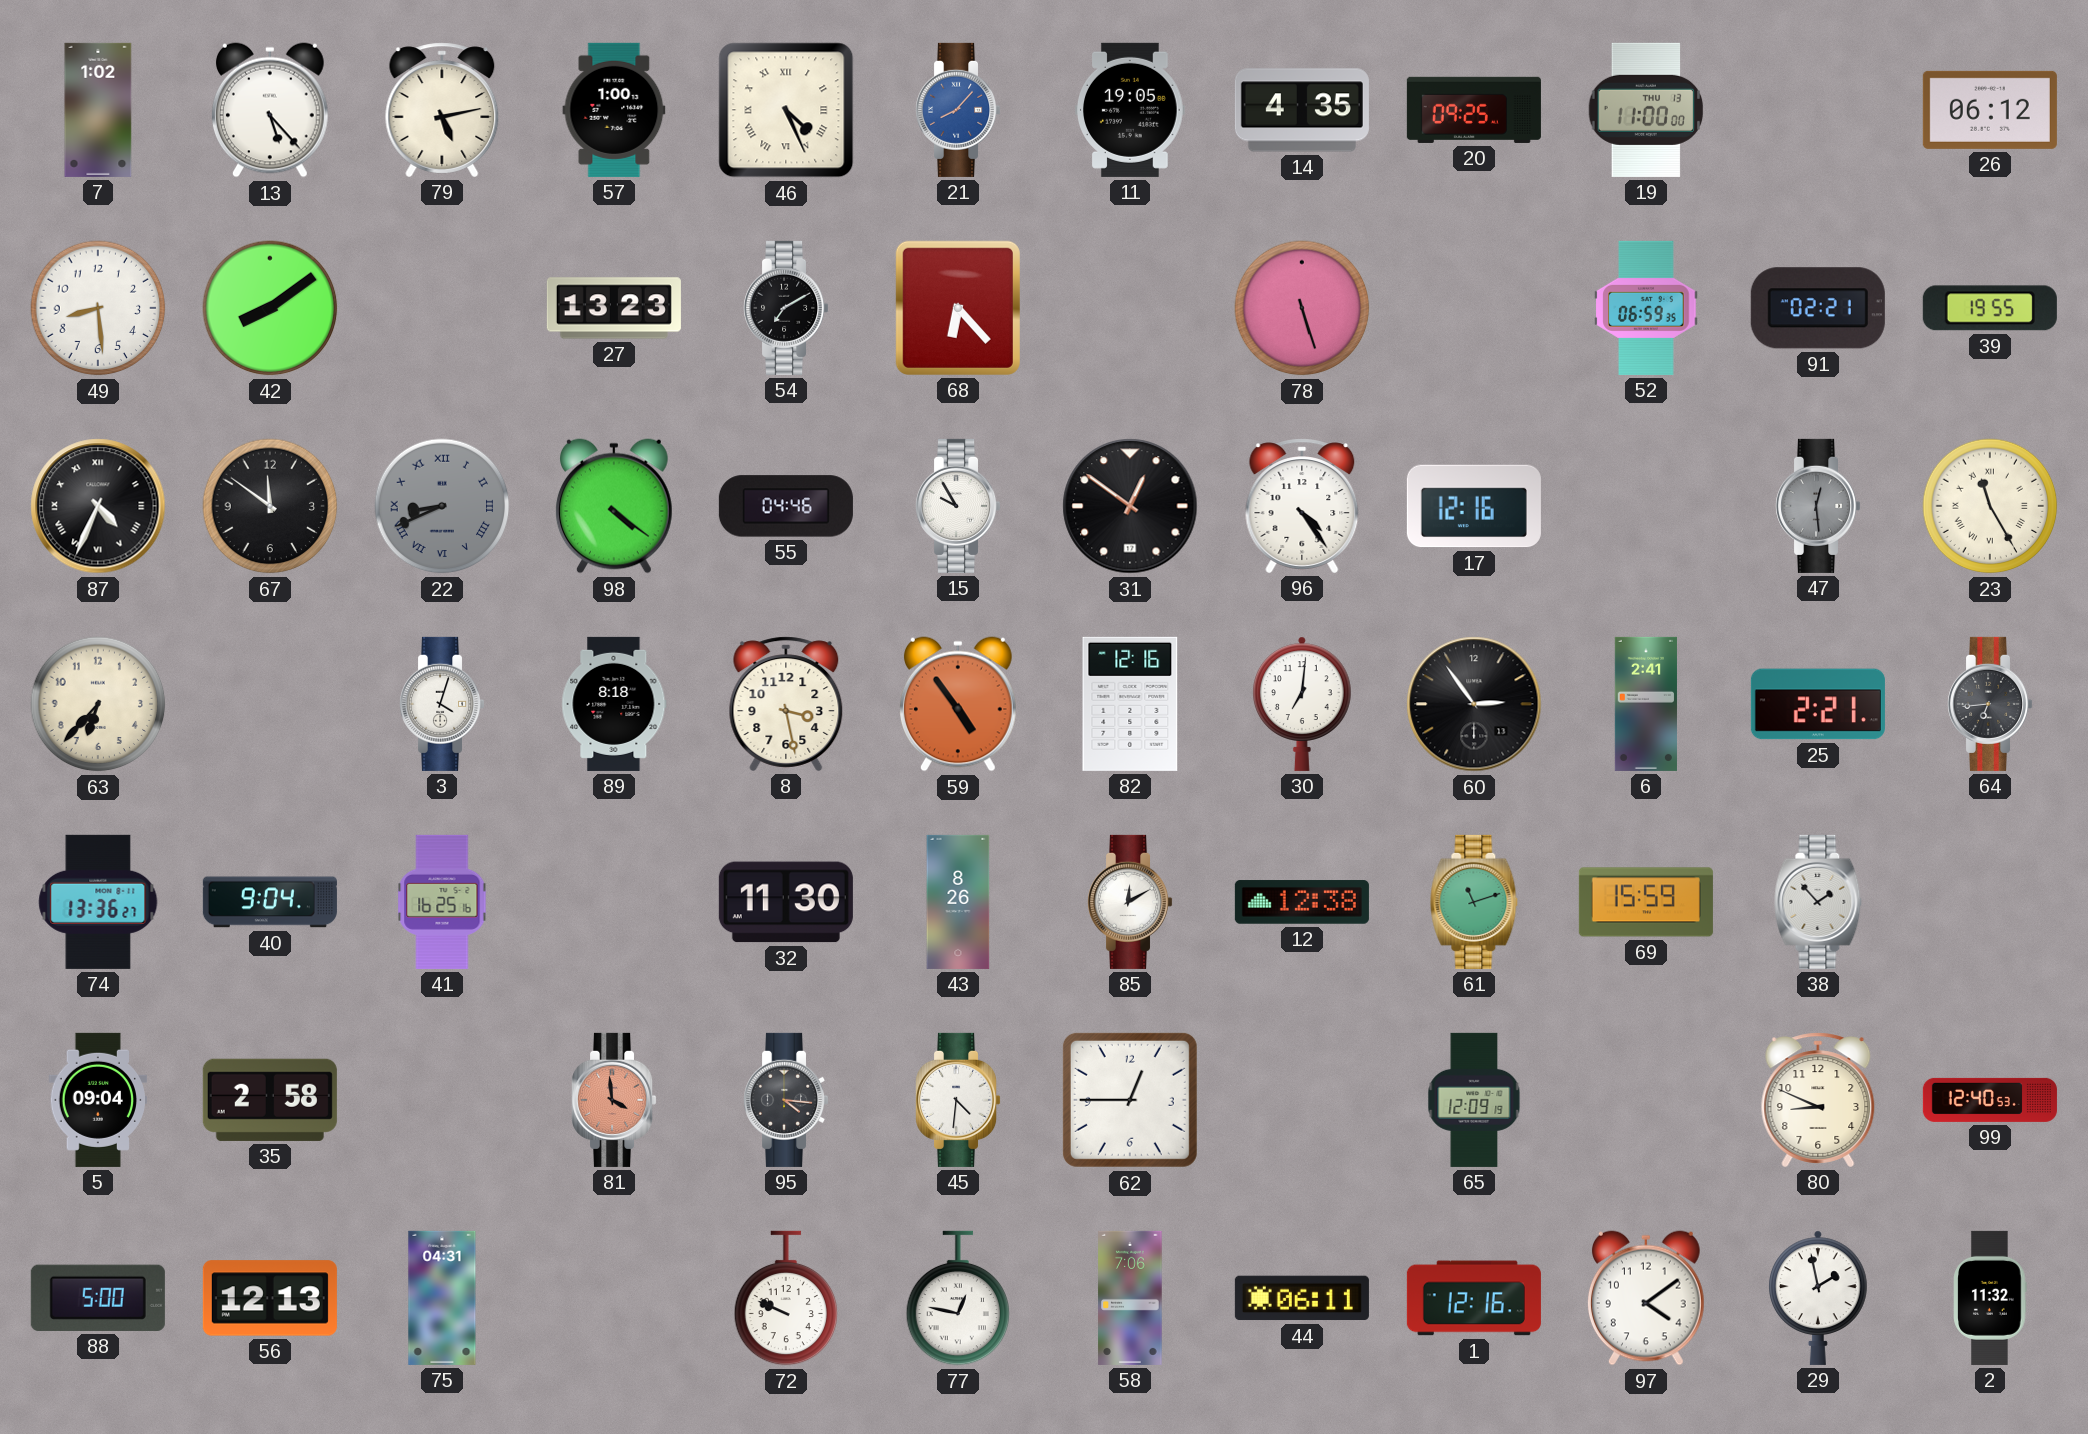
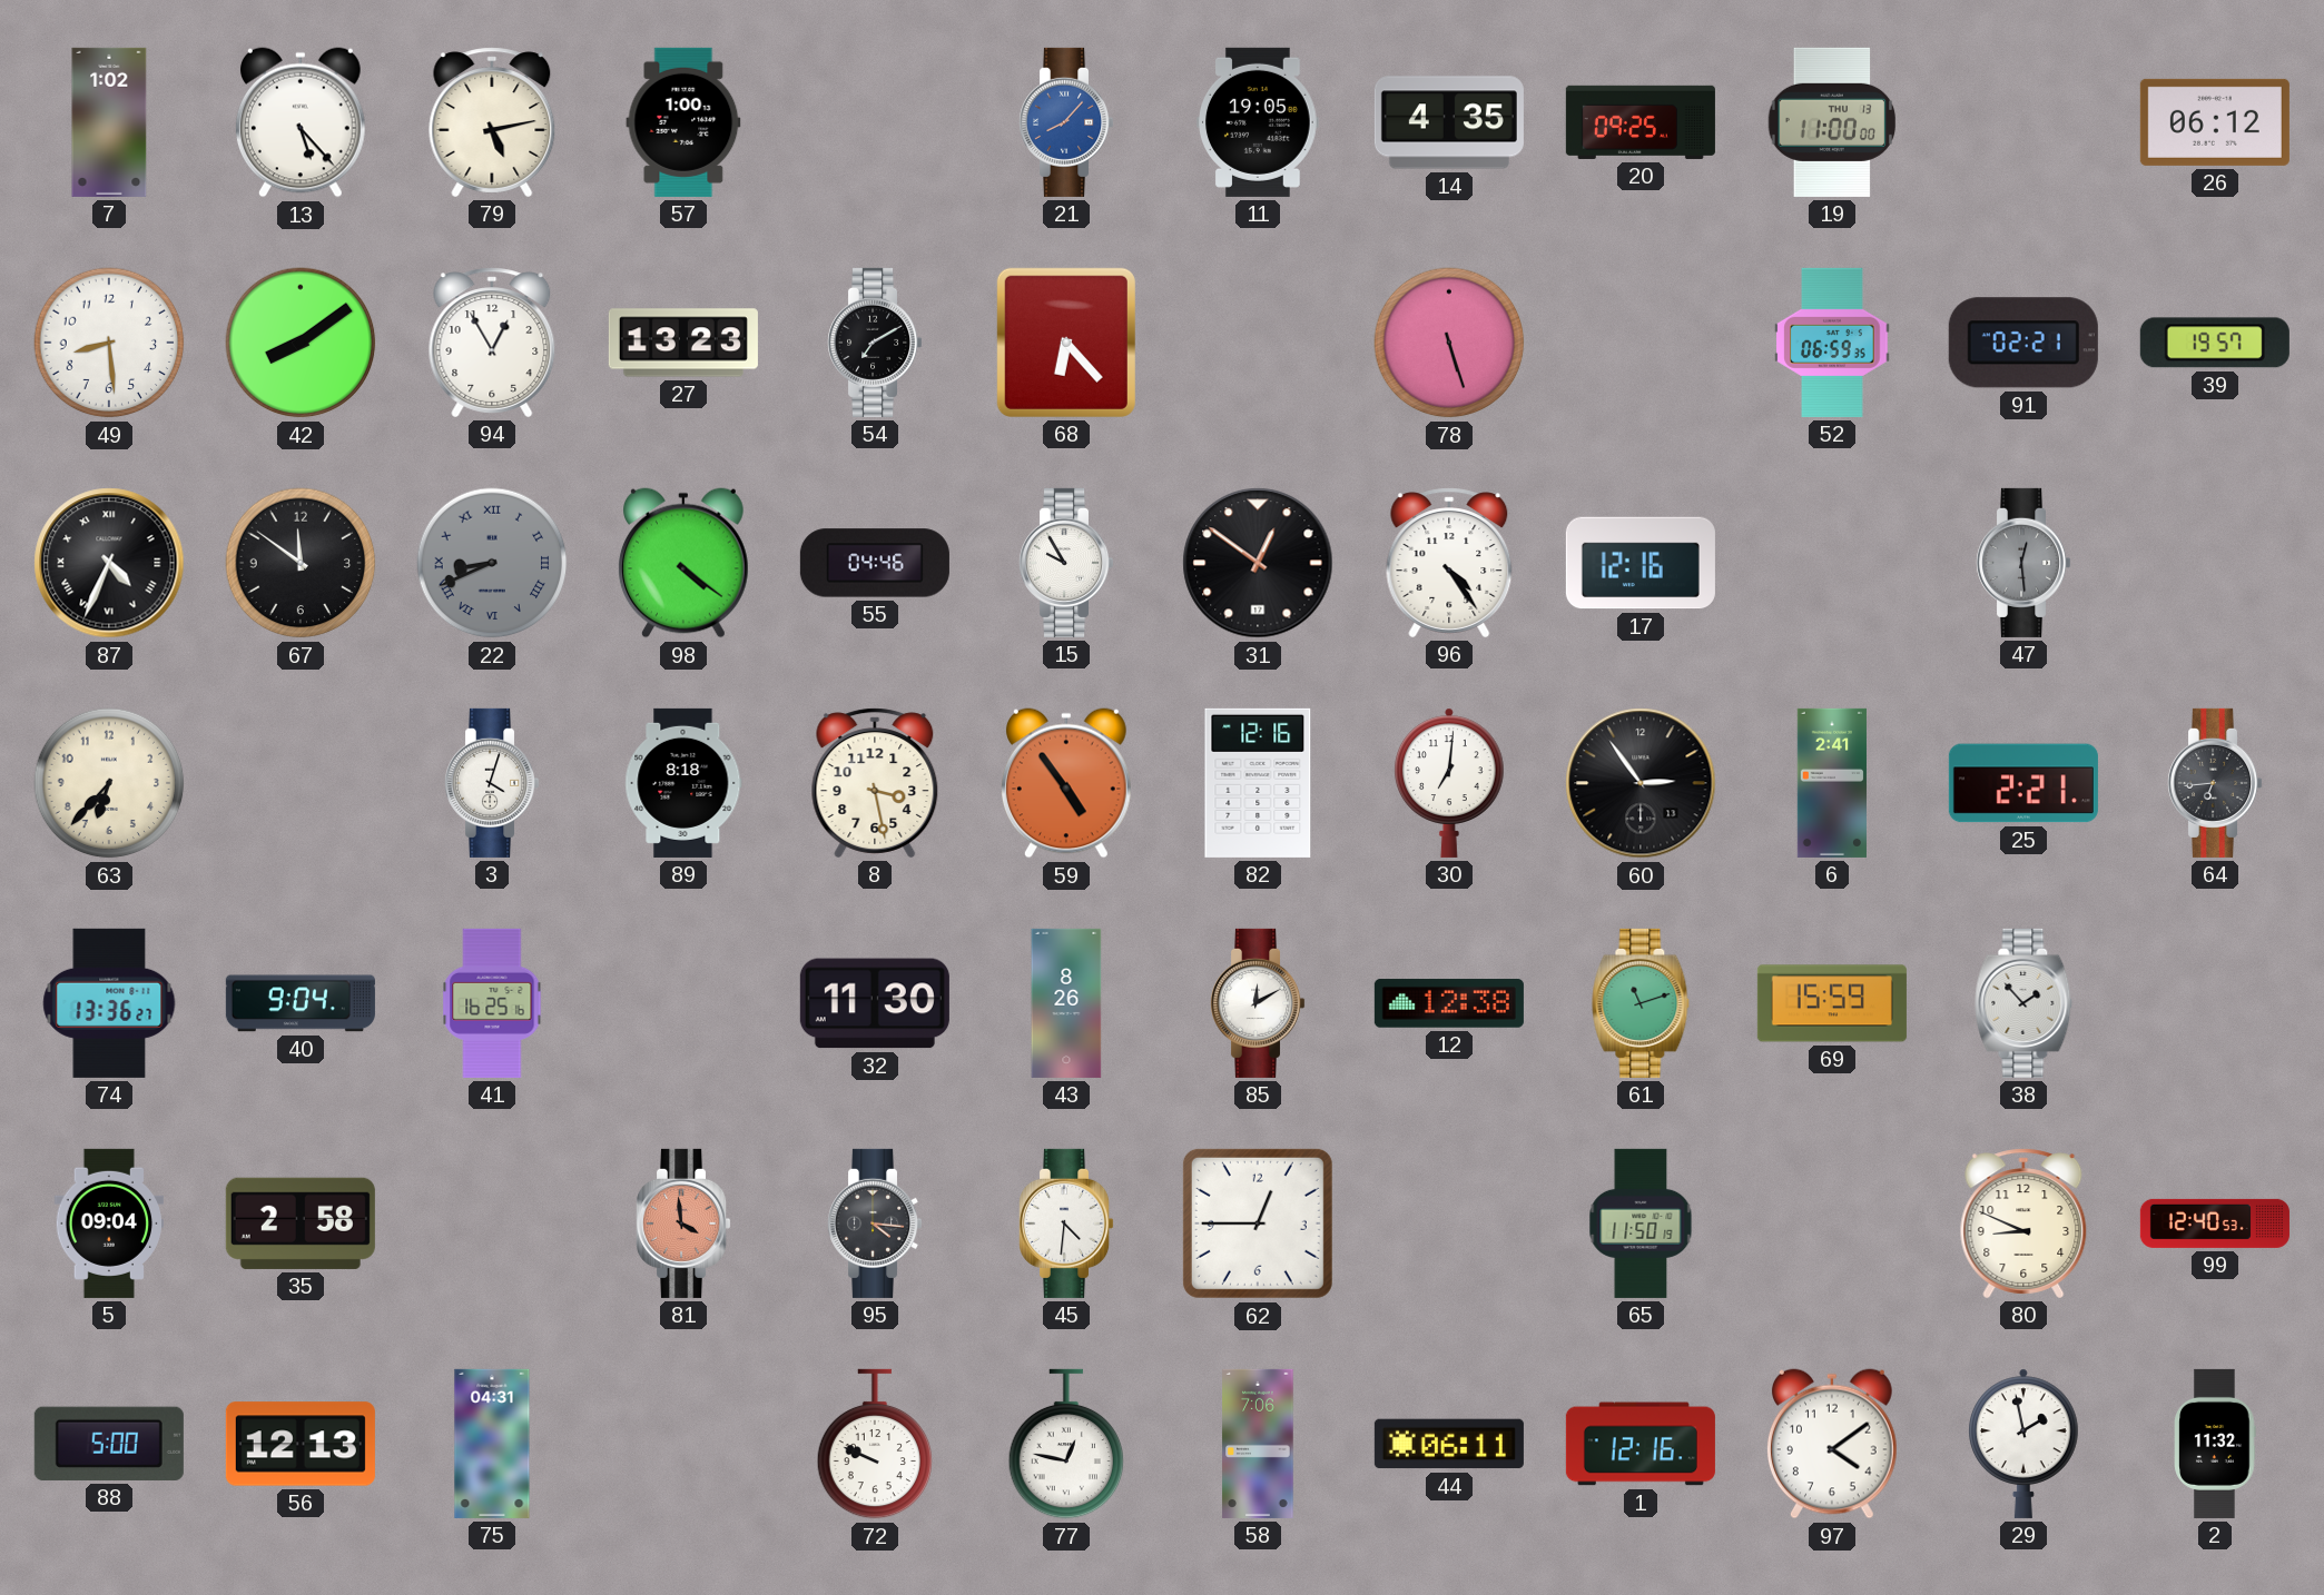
46: 4:26 -> none
94: none -> 12:55
39: 19:55 -> 19:57
23: 11:25 -> none
65: 12:09 -> 11:50
